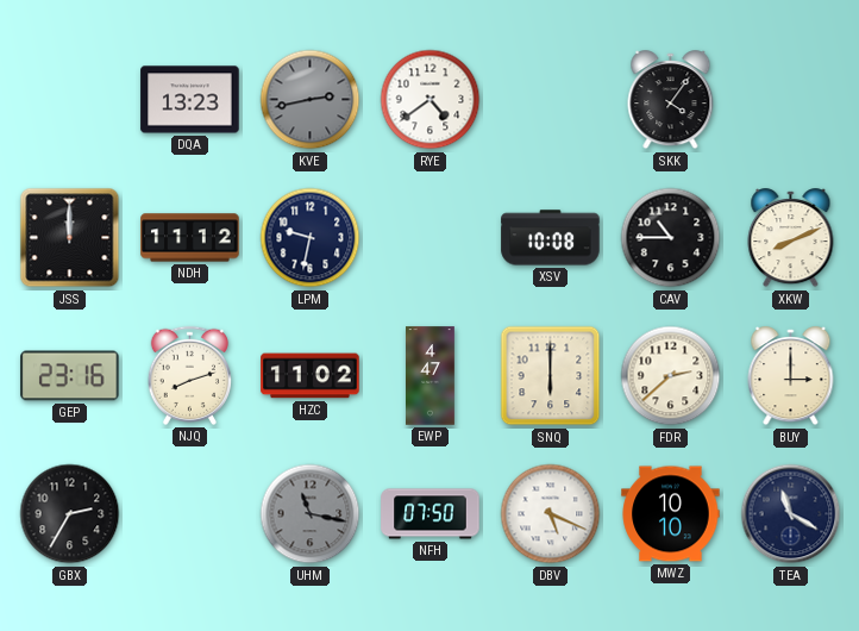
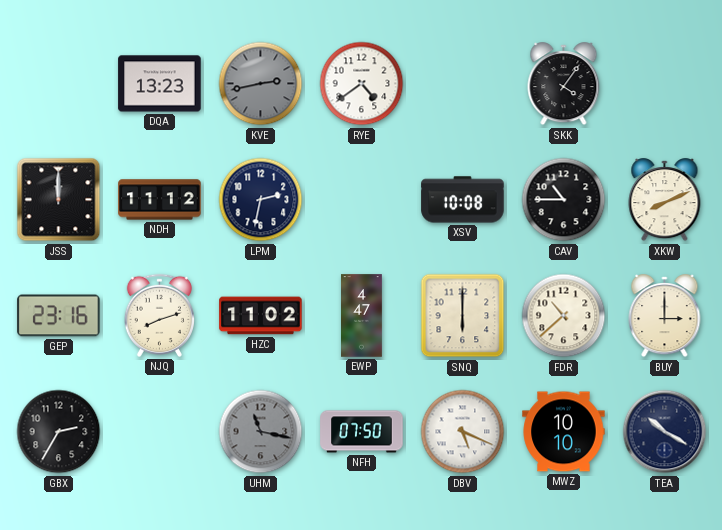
LPM: 9:32 -> 2:32
FDR: 2:38 -> 10:38
TEA: 11:20 -> 10:20
